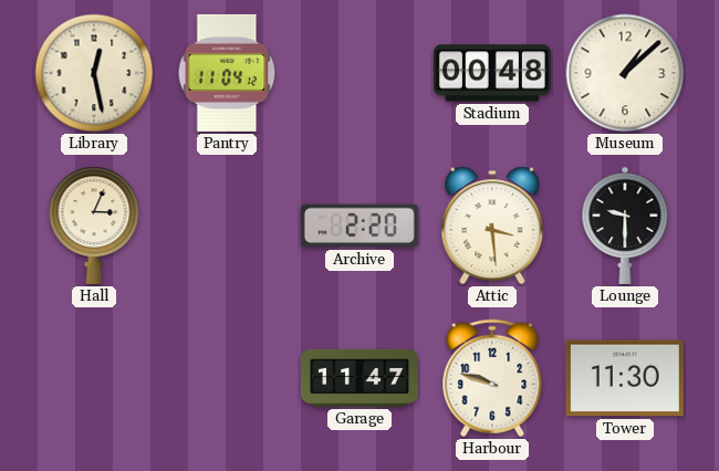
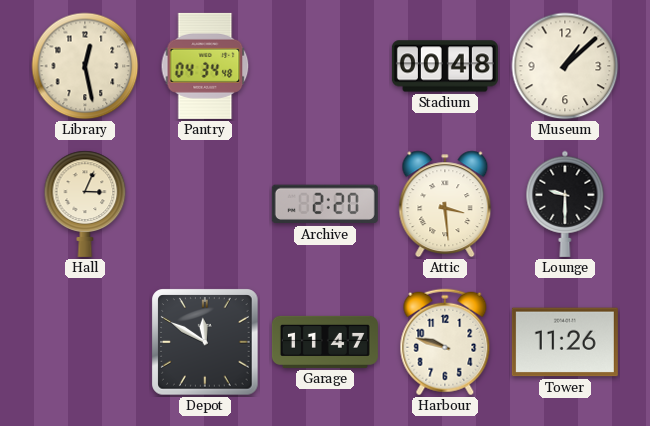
Pantry: 11:04 -> 04:34
Depot: none -> 11:50
Tower: 11:30 -> 11:26
